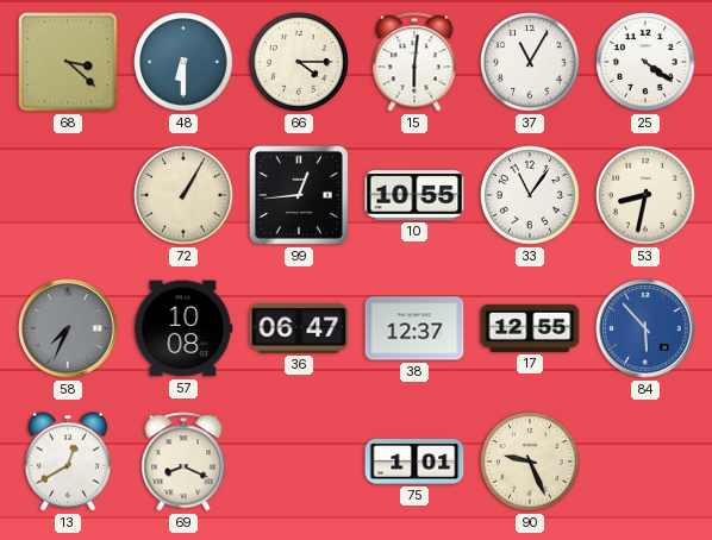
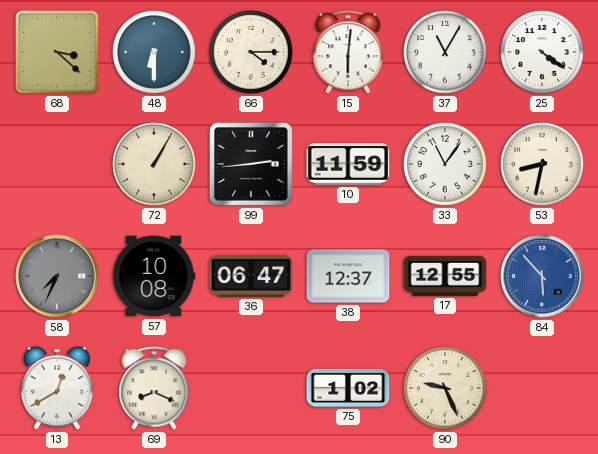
99: 12:44 -> 2:44
10: 10:55 -> 11:59
75: 1:01 -> 1:02
